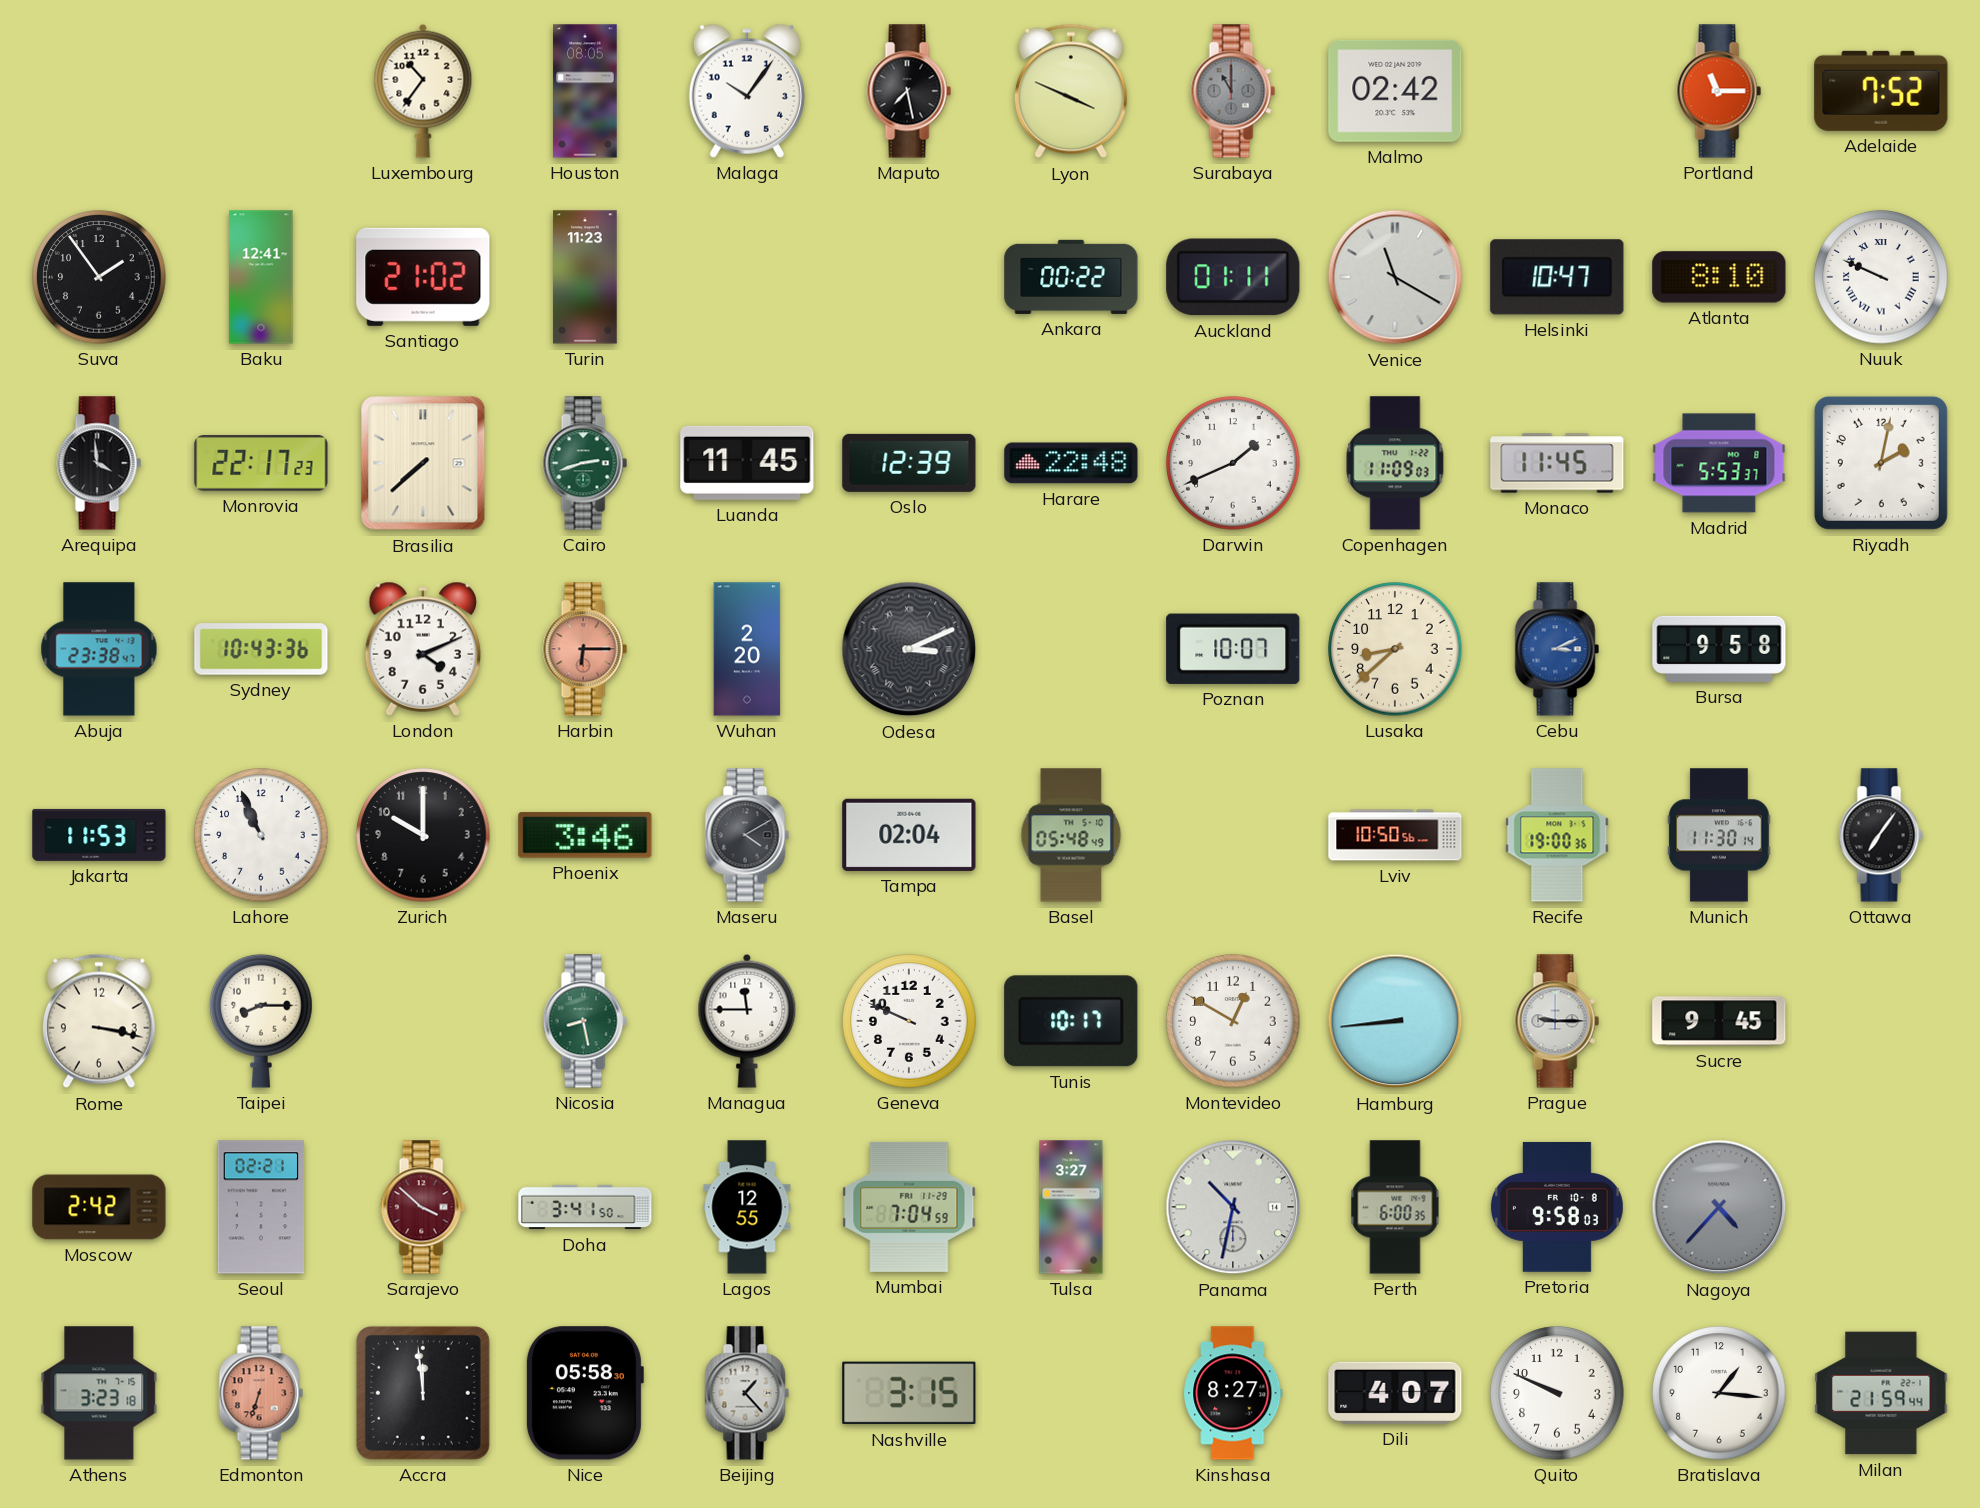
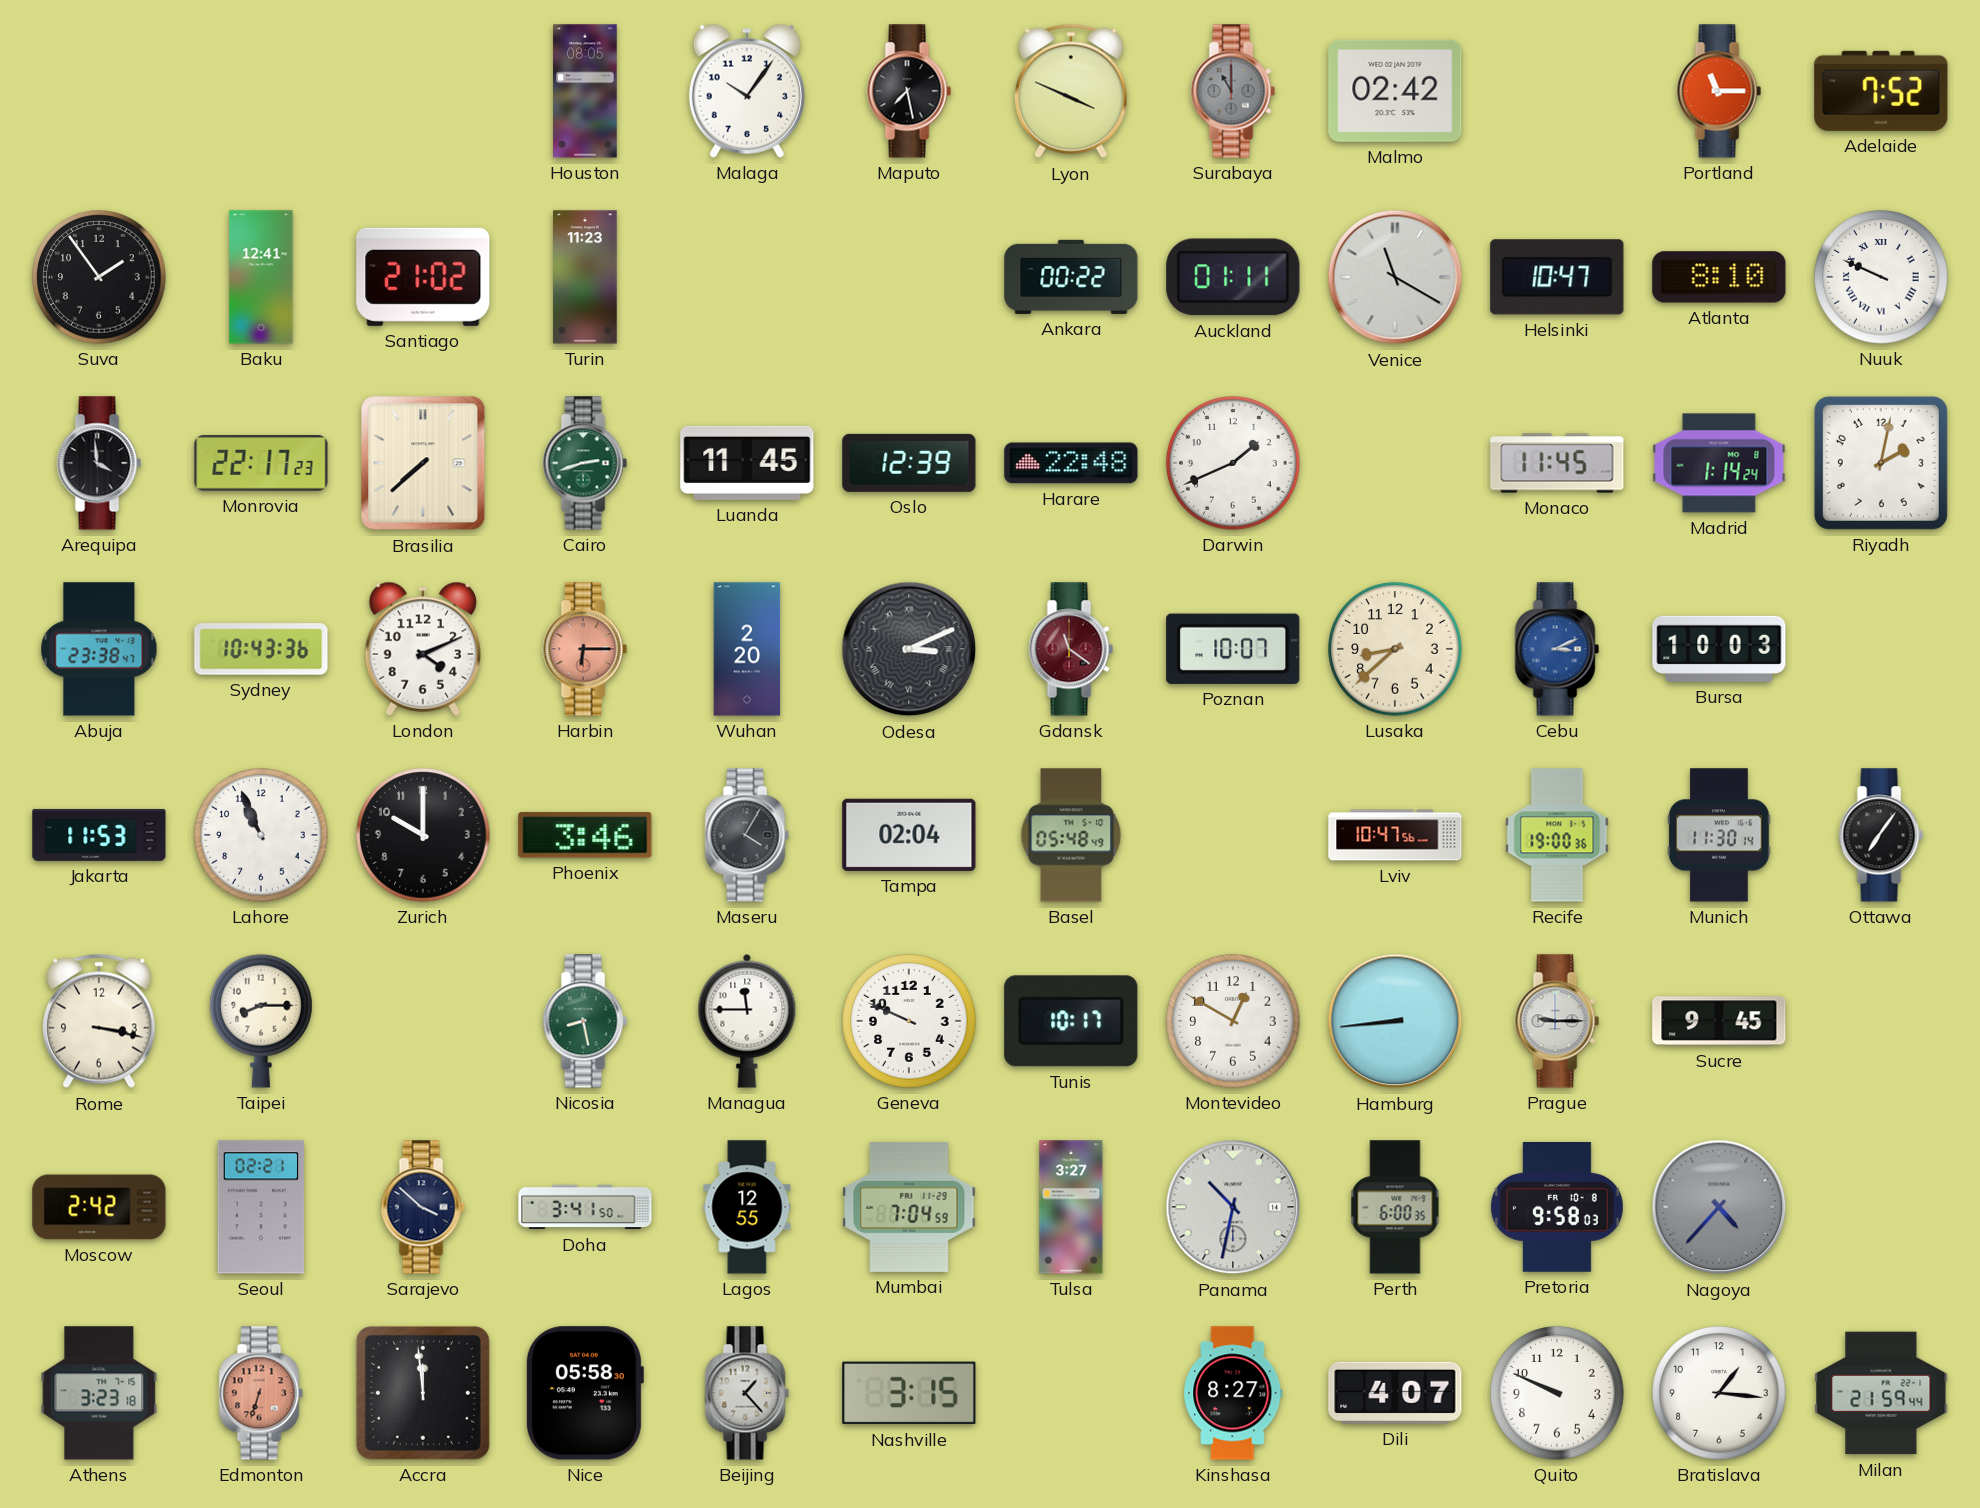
Luxembourg: 10:36 -> none
Copenhagen: 11:09 -> none
Madrid: 5:53 -> 1:14
Gdansk: none -> 11:21
Bursa: 9:58 -> 10:03
Maseru: 4:10 -> 4:05
Lviv: 10:50 -> 10:47
Sarajevo dial: burgundy -> navy
